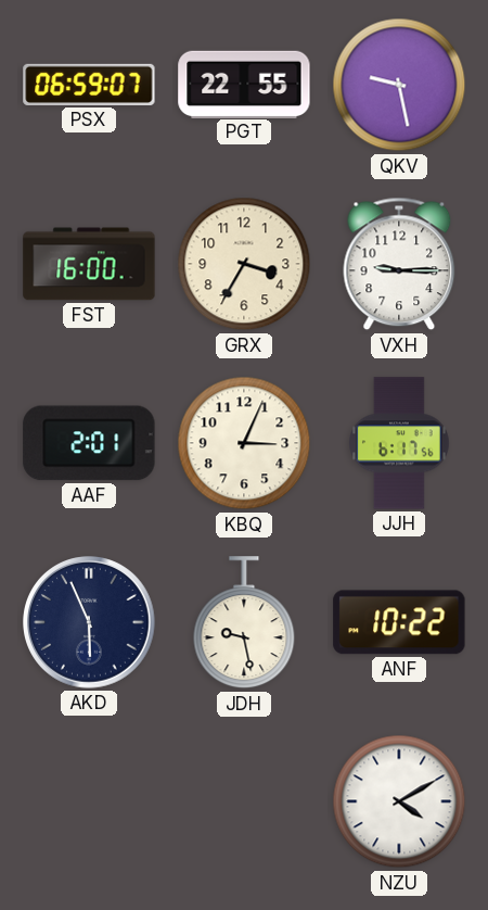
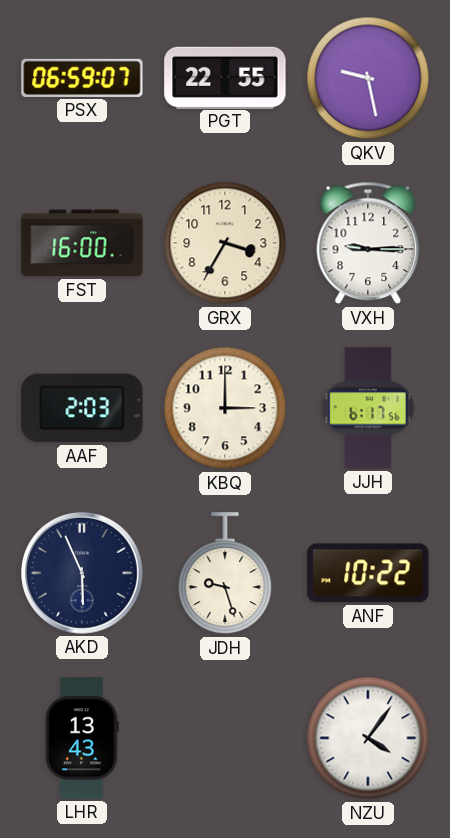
AAF: 2:01 -> 2:03
KBQ: 3:04 -> 3:00
JDH: 9:28 -> 9:27
LHR: none -> 13:43
NZU: 4:10 -> 4:06
